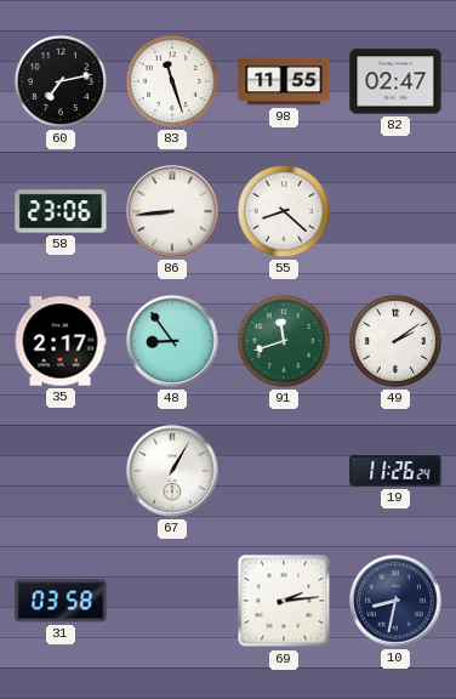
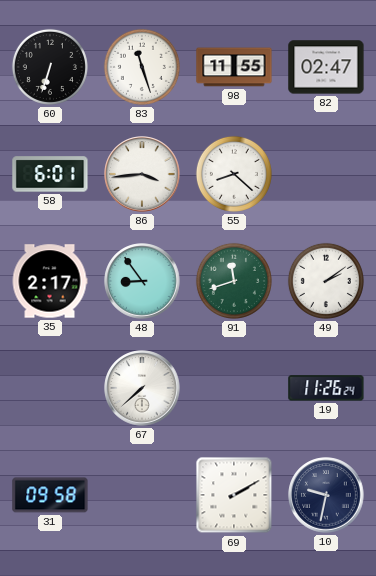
60: 7:13 -> 6:33
58: 23:06 -> 6:01
86: 8:44 -> 3:44
67: 1:05 -> 7:38
31: 03:58 -> 09:58
69: 2:14 -> 2:10
10: 8:32 -> 9:32
